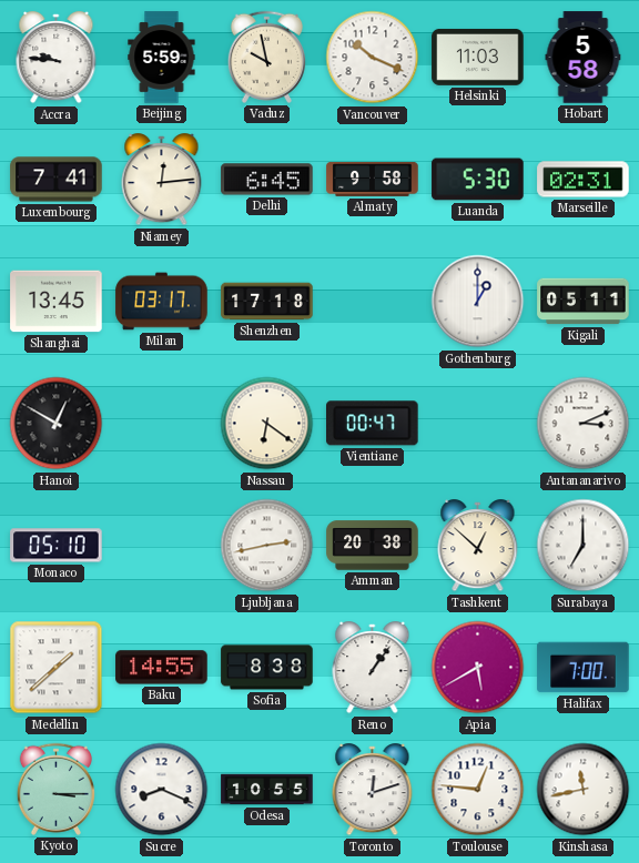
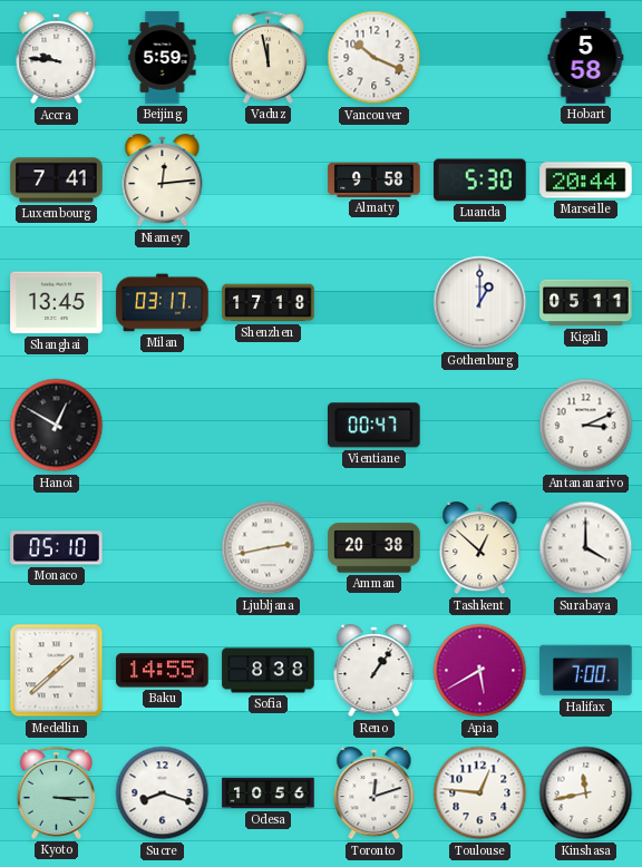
Vaduz: 9:58 -> 11:58
Helsinki: 11:03 -> none
Delhi: 6:45 -> none
Marseille: 02:31 -> 20:44
Nassau: 6:21 -> none
Surabaya: 7:00 -> 4:00
Sucre: 8:19 -> 8:18
Odesa: 10:55 -> 10:56
